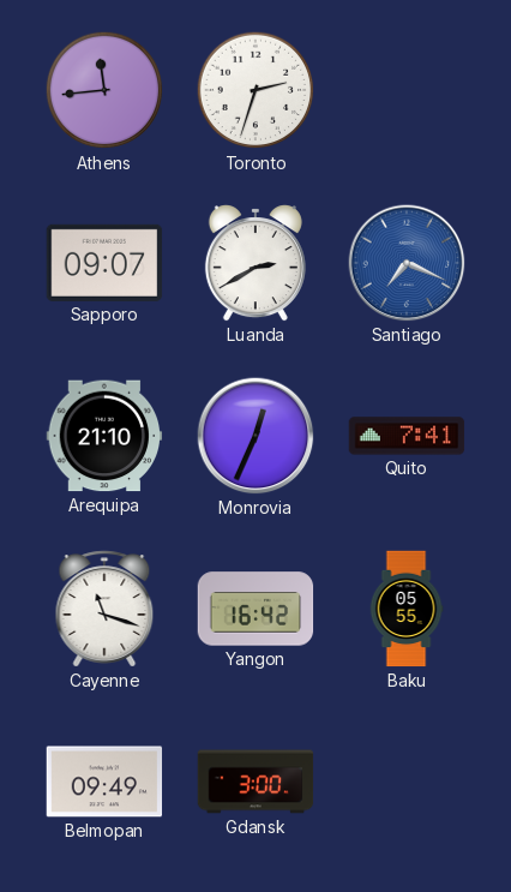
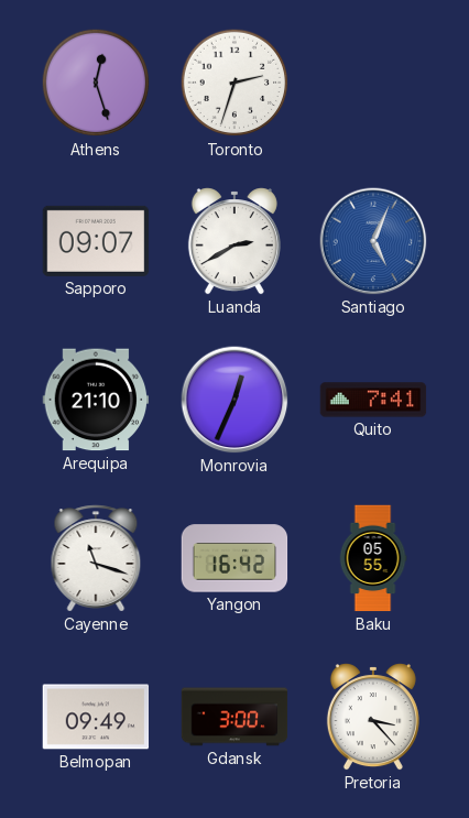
Athens: 11:44 -> 12:27
Santiago: 7:19 -> 5:04
Pretoria: none -> 3:23
